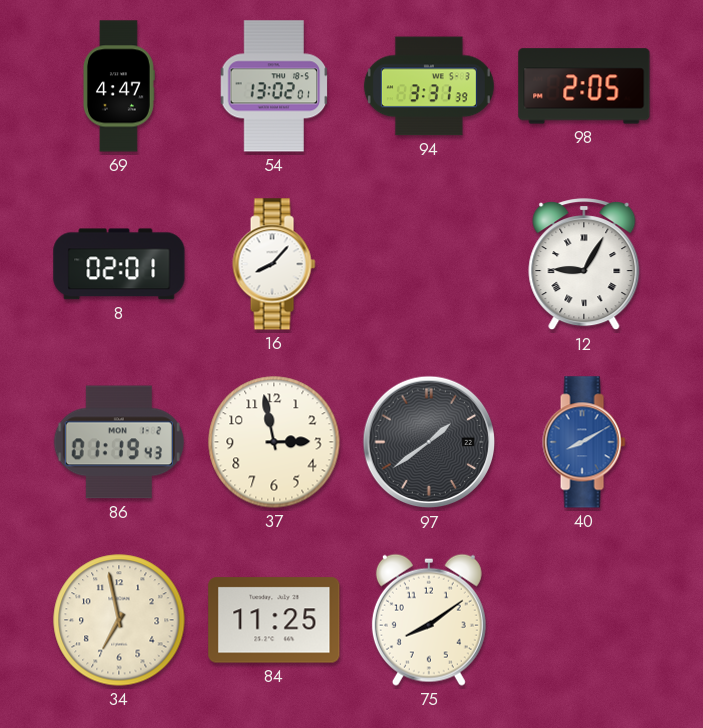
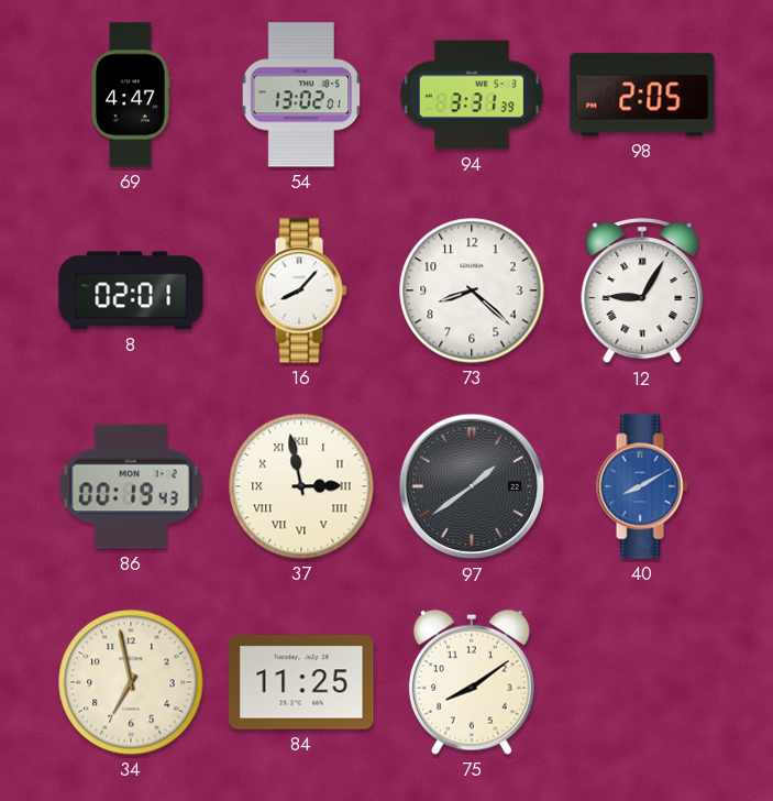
73: none -> 8:22
86: 01:19 -> 00:19
37 numerals: Arabic -> Roman
